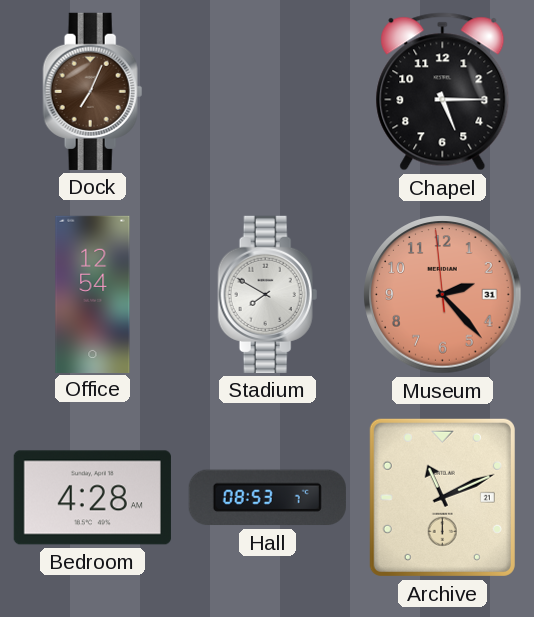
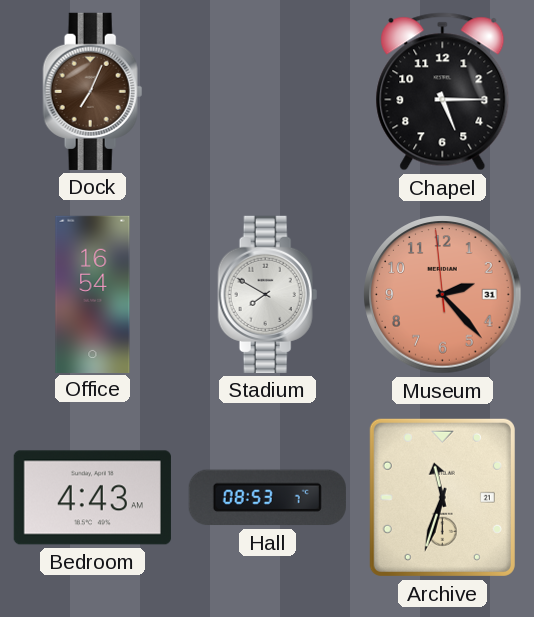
Office: 12:54 -> 16:54
Bedroom: 4:28 -> 4:43
Archive: 11:11 -> 11:33
